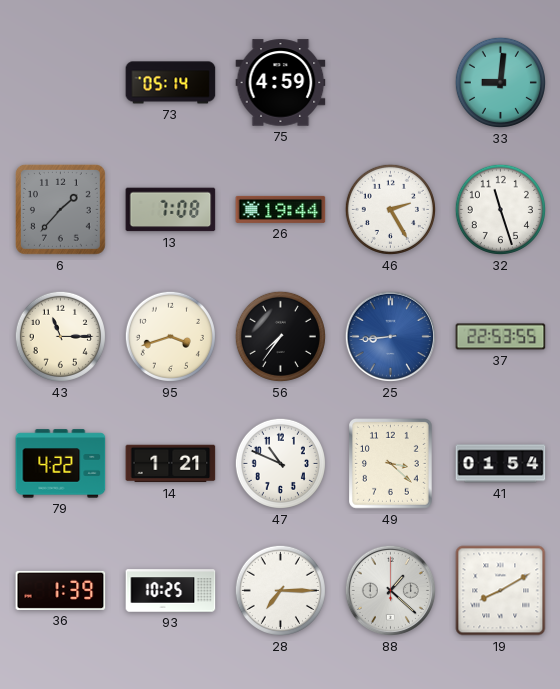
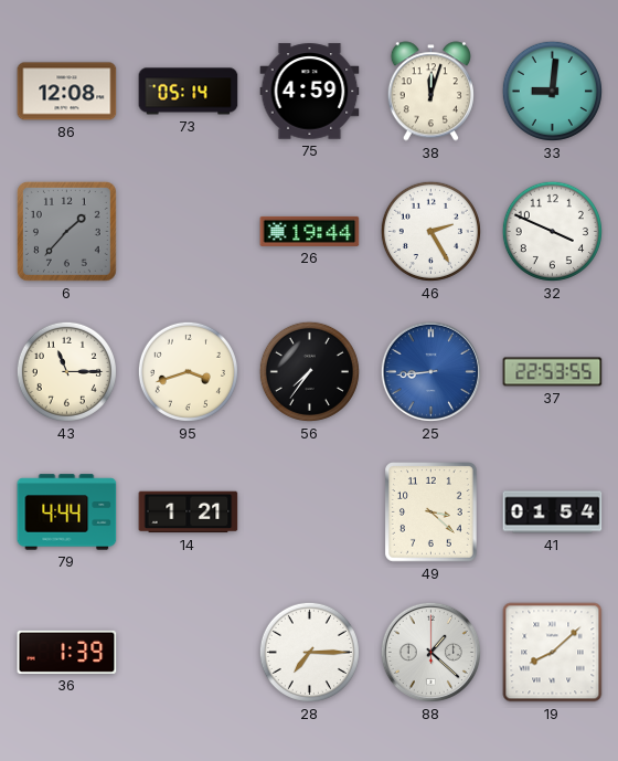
86: none -> 12:08
38: none -> 12:03
13: 7:08 -> none
32: 11:27 -> 3:49
79: 4:22 -> 4:44
47: 10:49 -> none
93: 10:25 -> none
19: 8:10 -> 8:08
